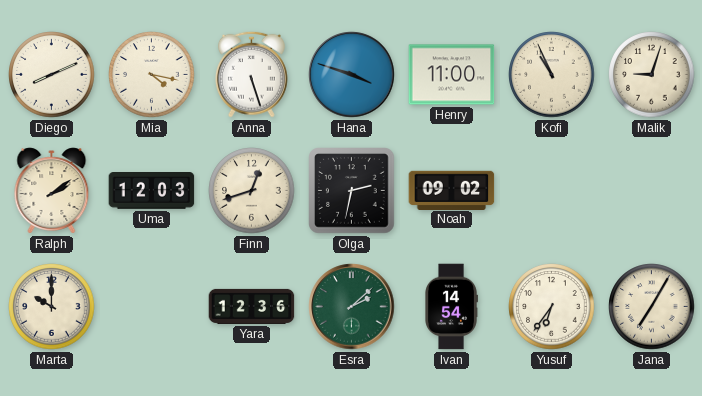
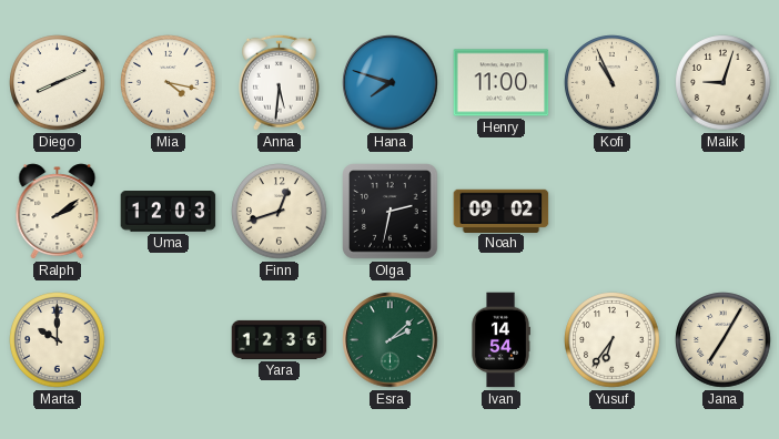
Anna: 5:27 -> 5:31
Hana: 3:48 -> 7:48
